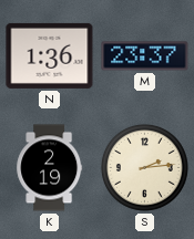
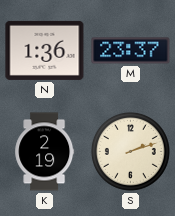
S: 2:14 -> 2:12
